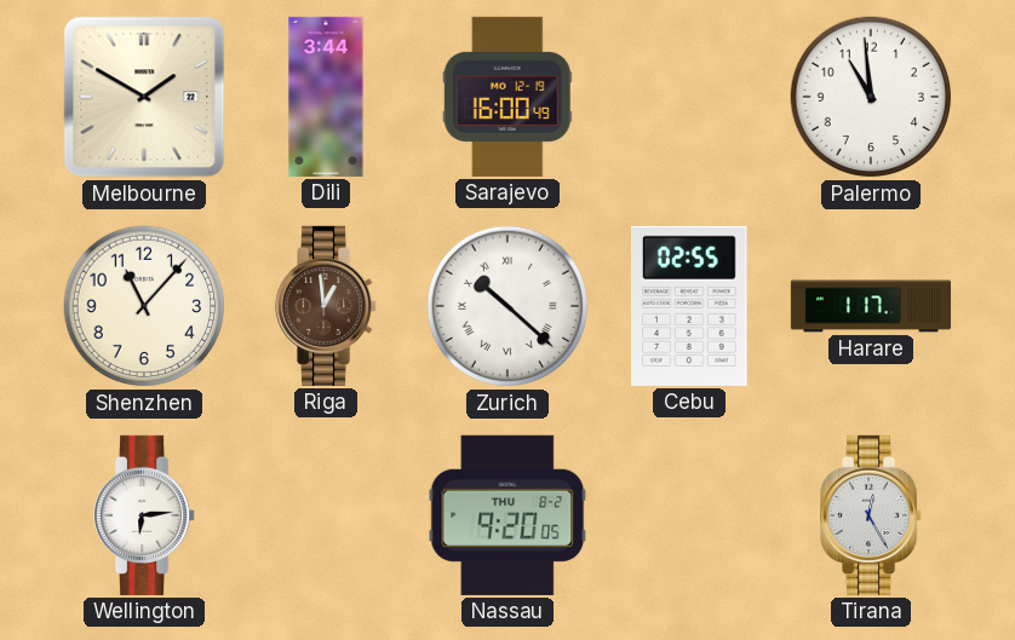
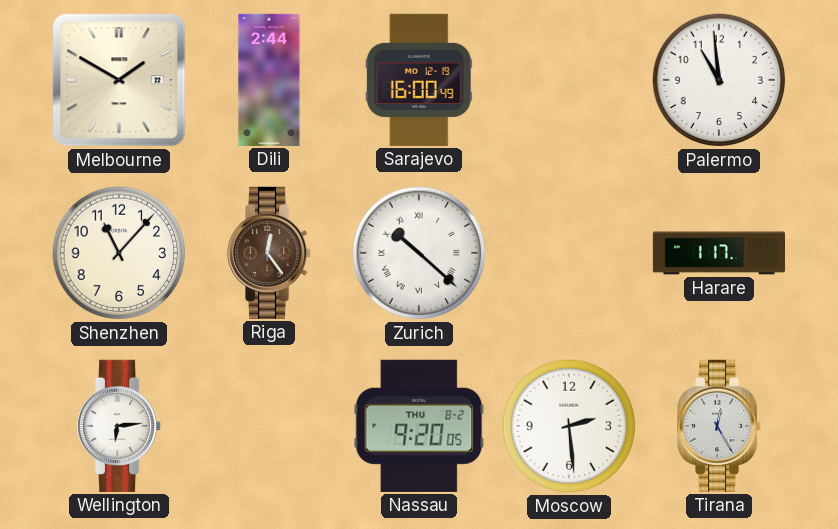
Dili: 3:44 -> 2:44
Riga: 12:59 -> 12:24
Cebu: 02:55 -> none
Moscow: none -> 2:29
